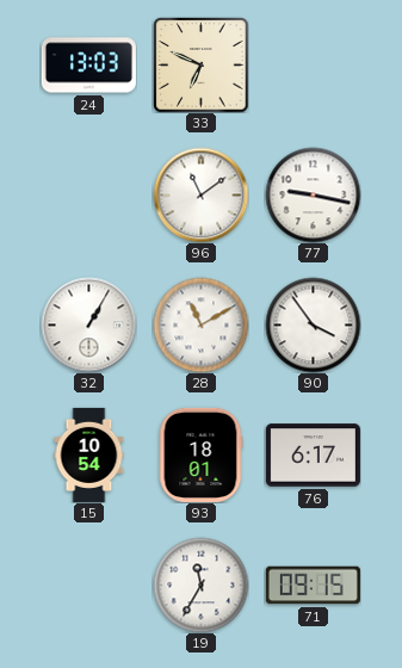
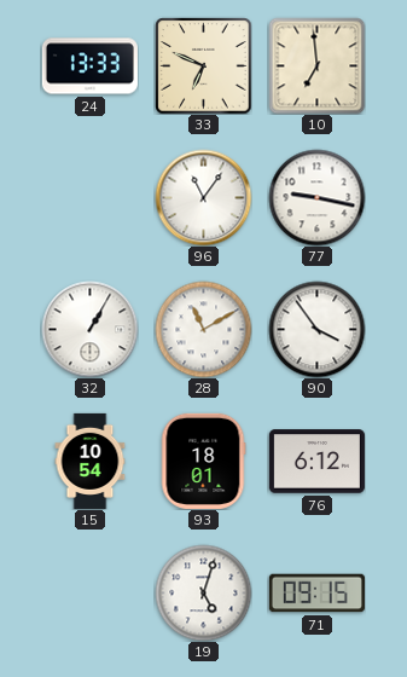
24: 13:03 -> 13:33
10: none -> 6:59
96: 11:09 -> 11:06
76: 6:17 -> 6:12
19: 11:35 -> 5:03
